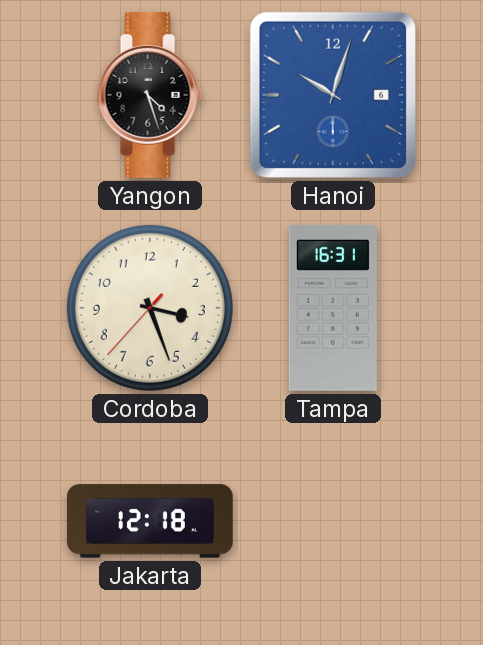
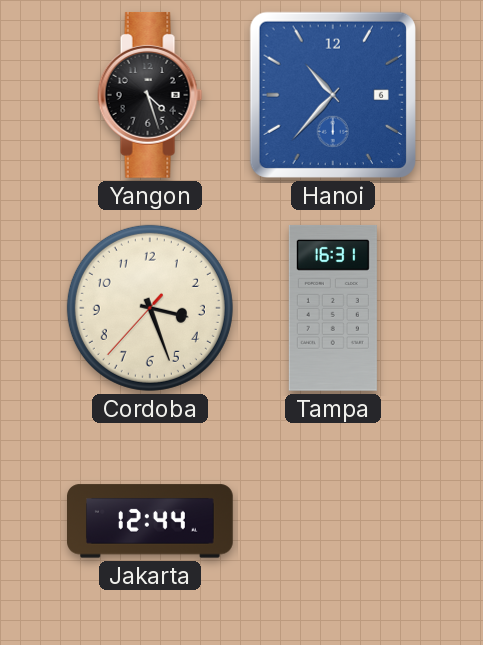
Hanoi: 10:03 -> 10:37
Jakarta: 12:18 -> 12:44
